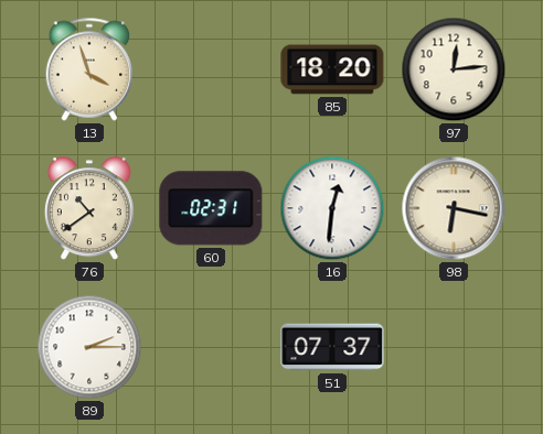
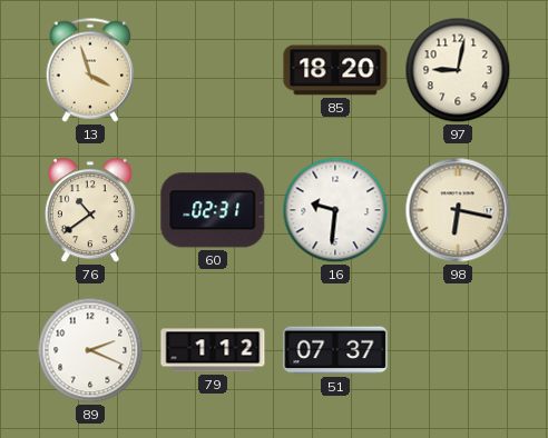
97: 12:14 -> 9:02
16: 12:31 -> 9:31
89: 2:15 -> 2:19
79: none -> 1:12
